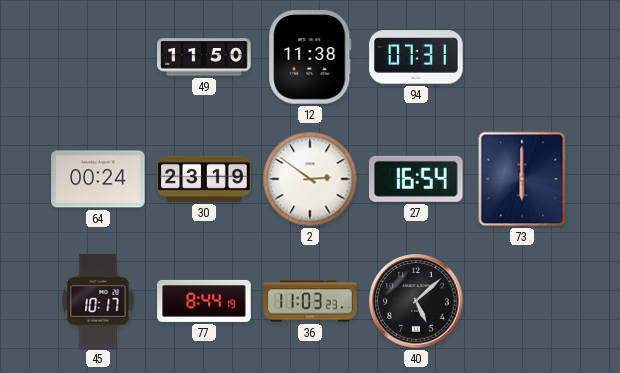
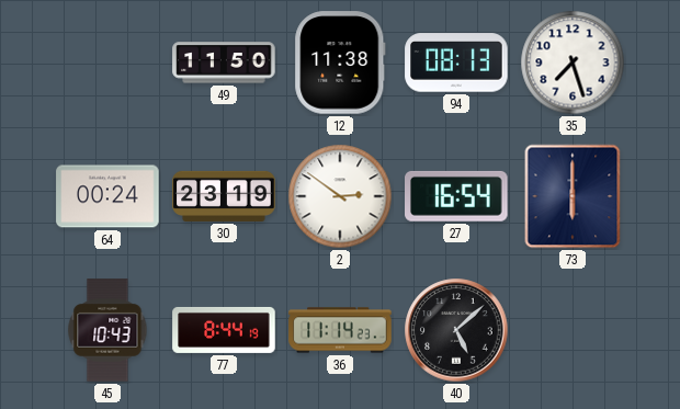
94: 07:31 -> 08:13
35: none -> 7:27
45: 10:17 -> 10:43
36: 11:03 -> 11:14
